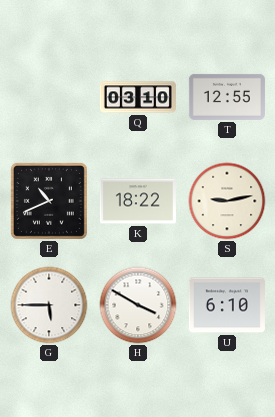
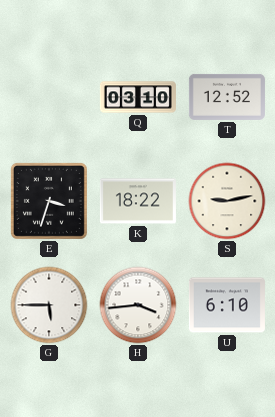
T: 12:55 -> 12:52
E: 10:41 -> 3:33
H: 3:50 -> 3:44
